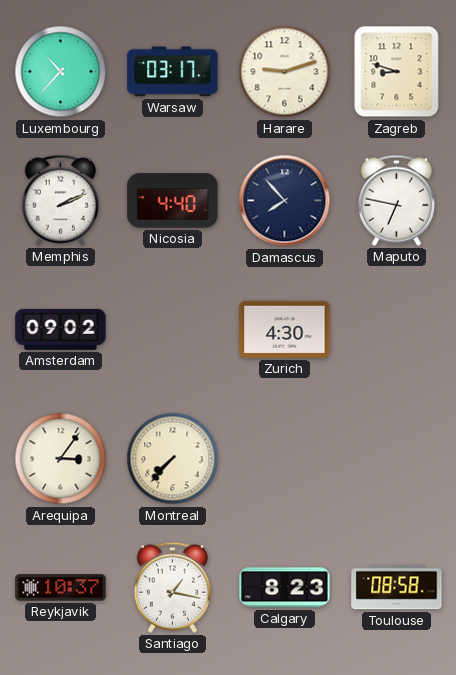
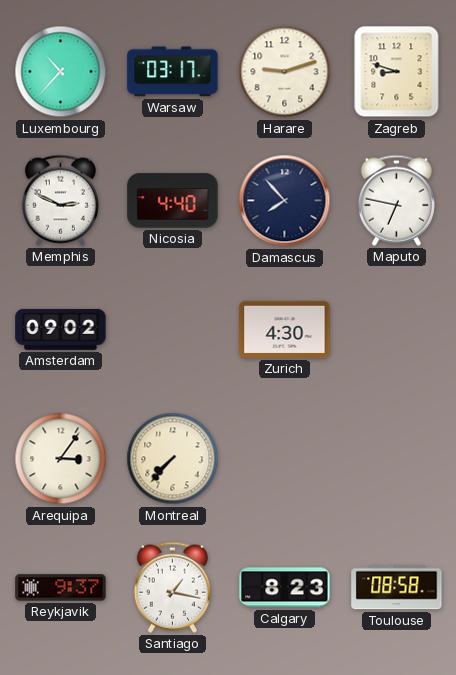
Memphis: 2:11 -> 2:49
Reykjavik: 10:37 -> 9:37
